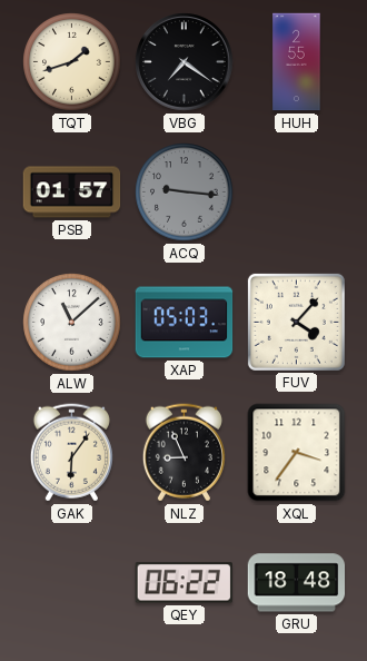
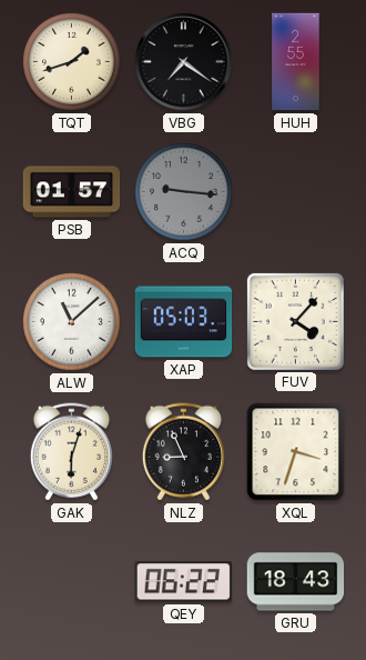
GAK: 6:06 -> 6:03
XQL: 3:36 -> 3:33
GRU: 18:48 -> 18:43
